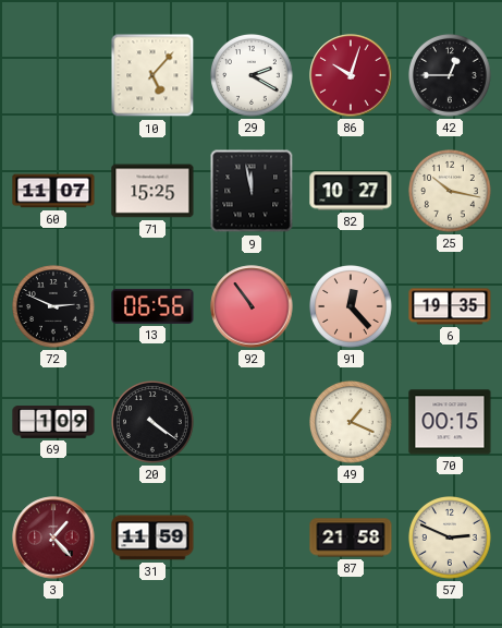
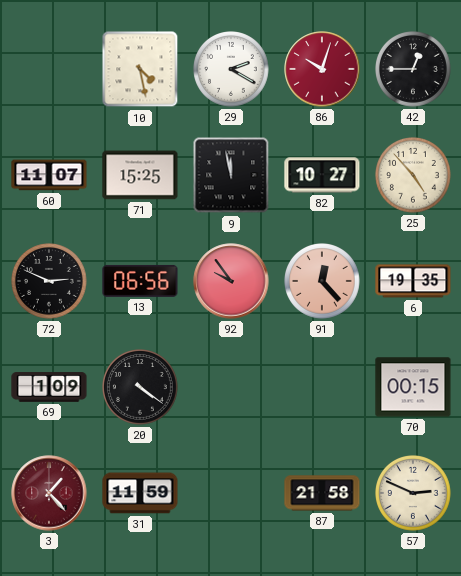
10: 5:07 -> 4:28
25: 10:17 -> 4:53
92: 10:54 -> 9:54
49: 1:19 -> none
